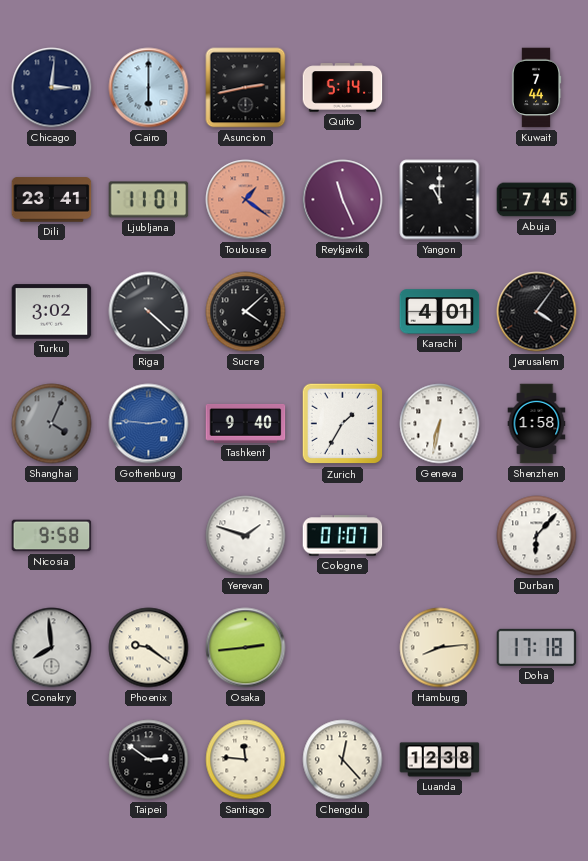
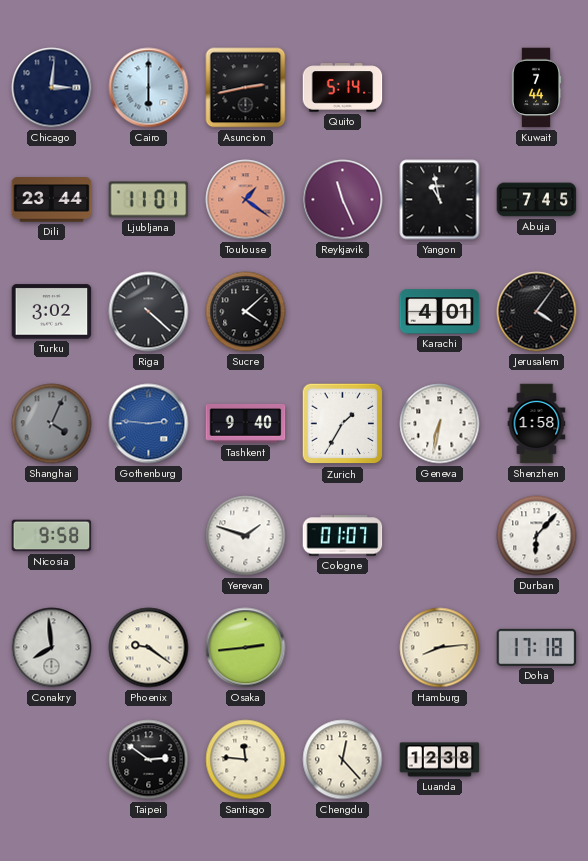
Dili: 23:41 -> 23:44
Yangon: 11:00 -> 10:58
